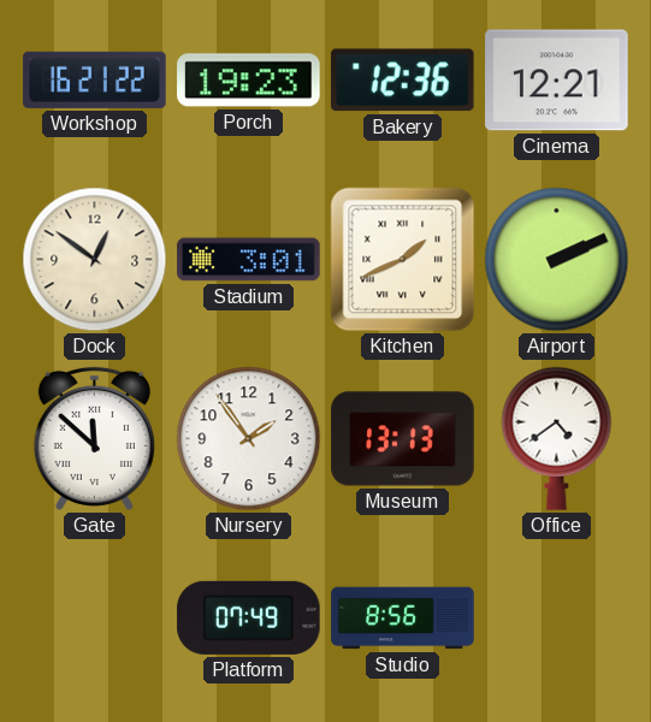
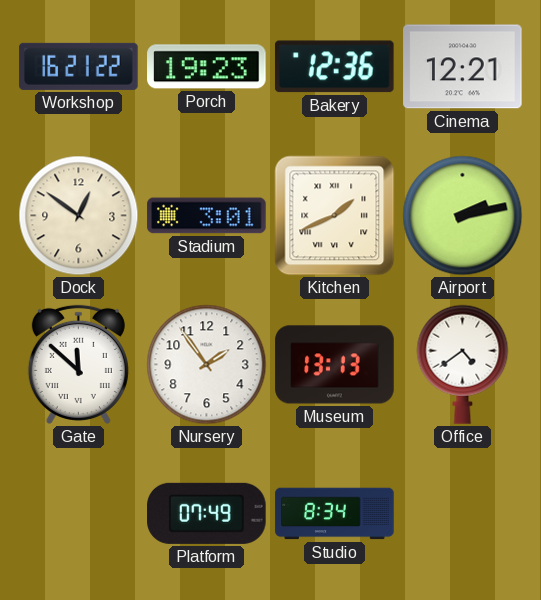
Airport: 2:11 -> 2:13
Studio: 8:56 -> 8:34
